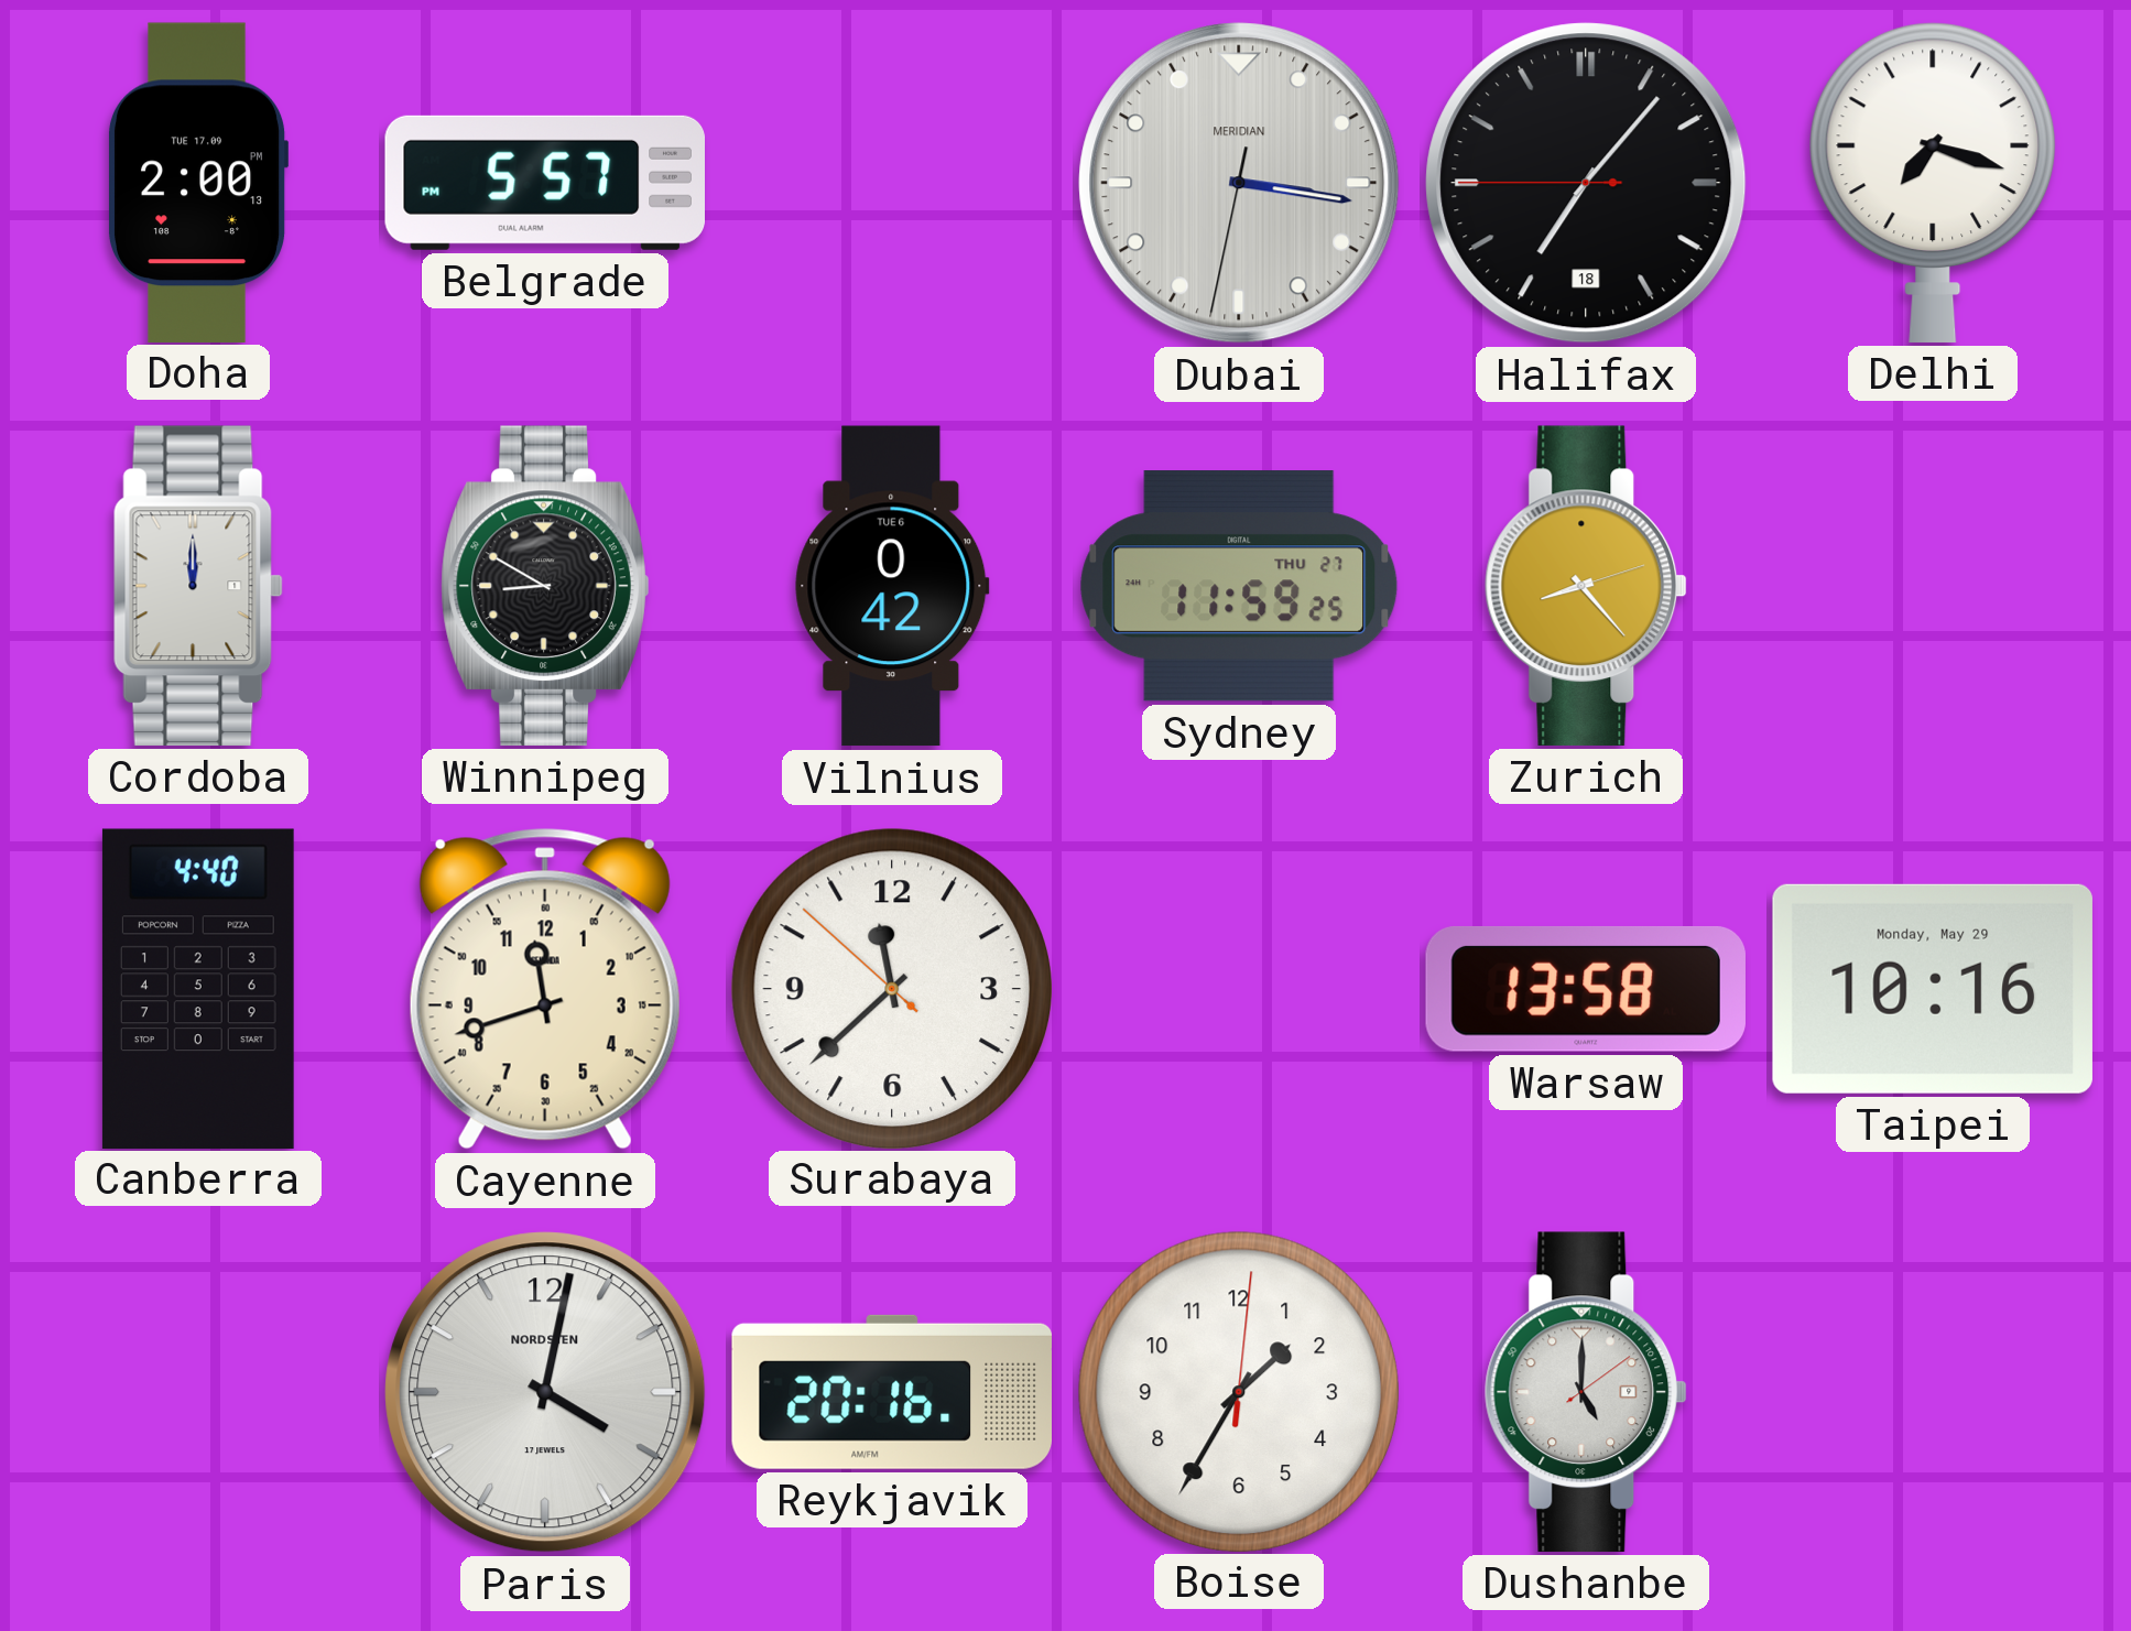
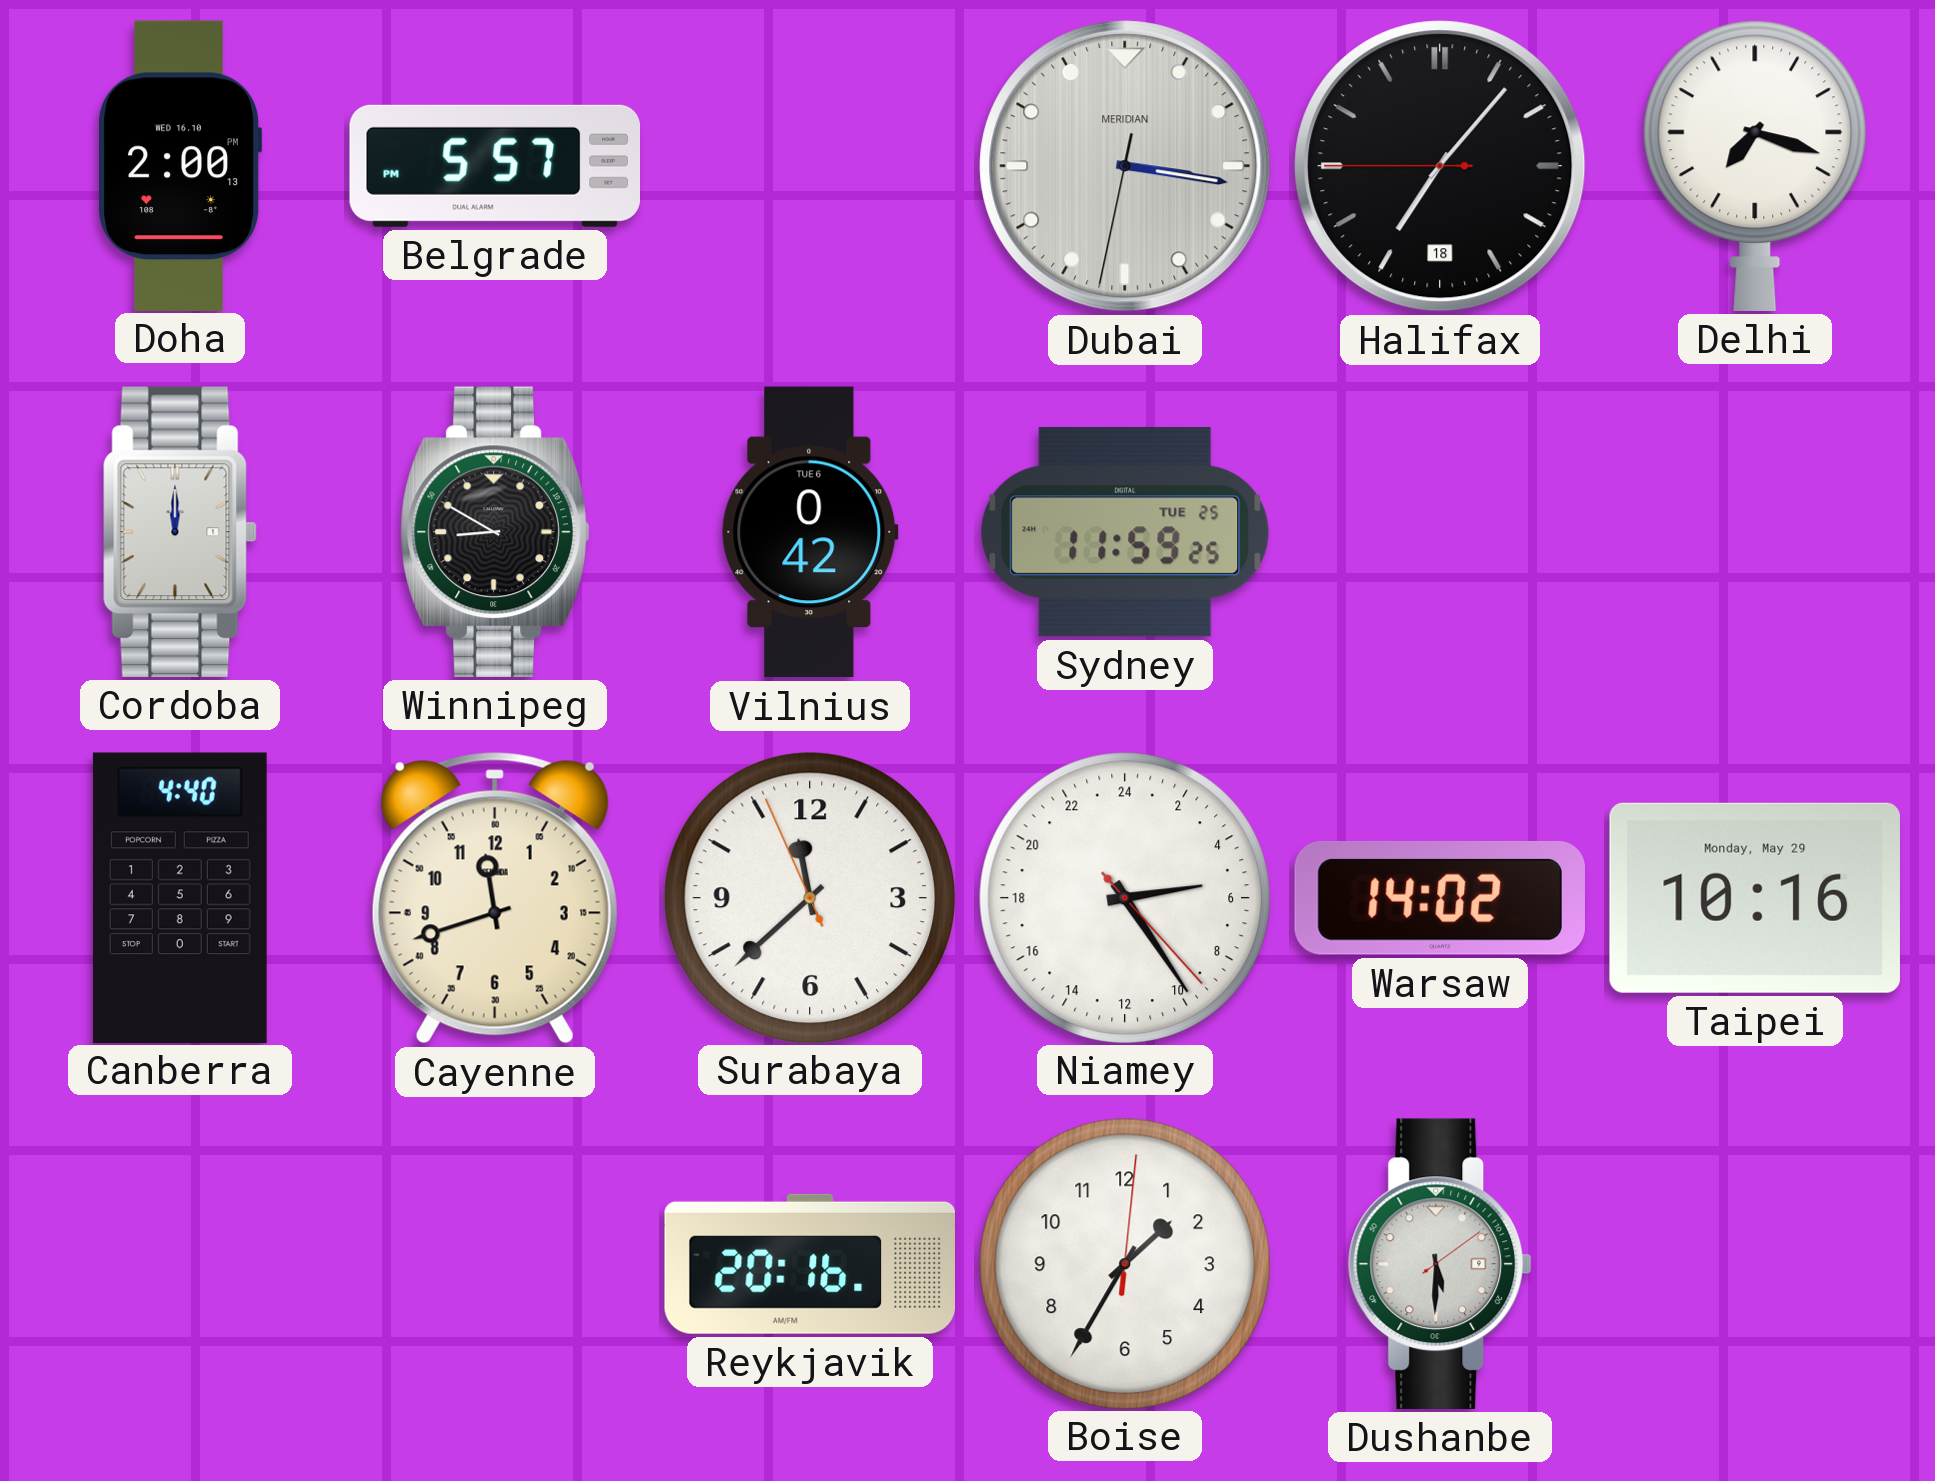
Doha date: TUE 17.09 -> WED 16.10
Sydney date: THU 27 -> TUE 25
Zurich: 8:23 -> none
Surabaya: 11:37:52 -> 11:37:56
Niamey: none -> 5:24
Warsaw: 13:58 -> 14:02
Paris: 4:02 -> none
Dushanbe: 5:00 -> 5:30
